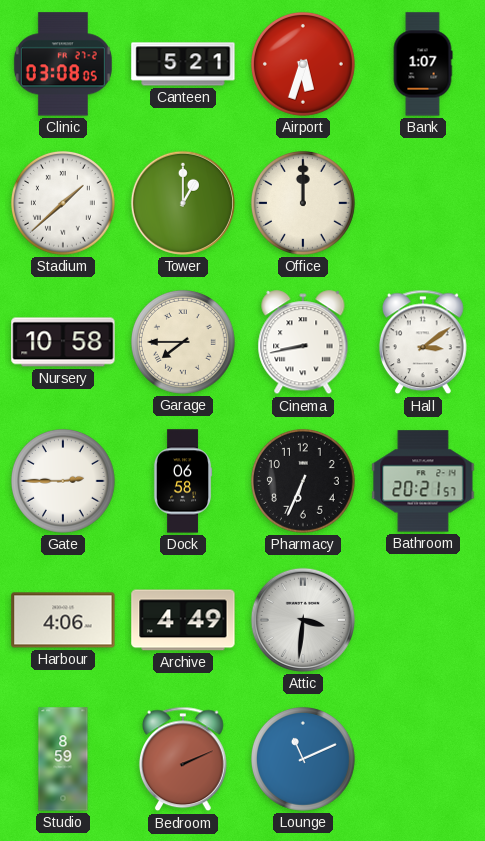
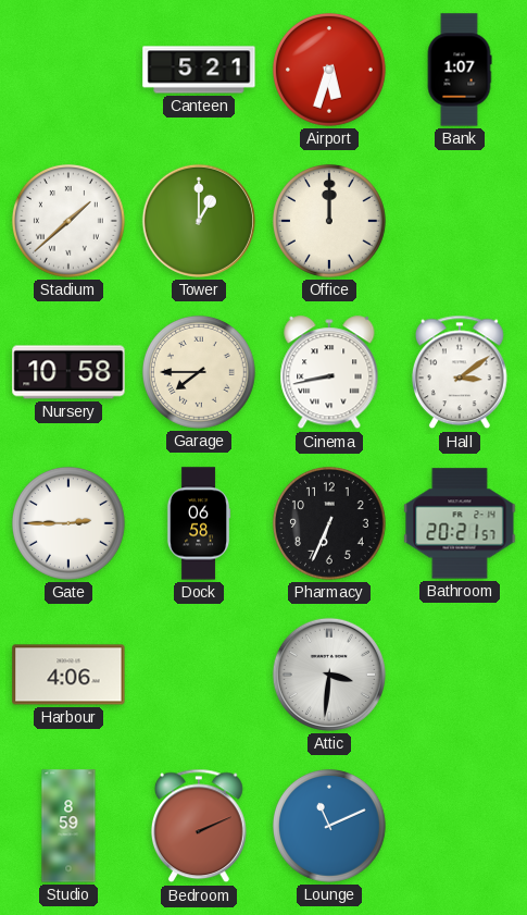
Clinic: 03:08 -> none
Archive: 4:49 -> none
